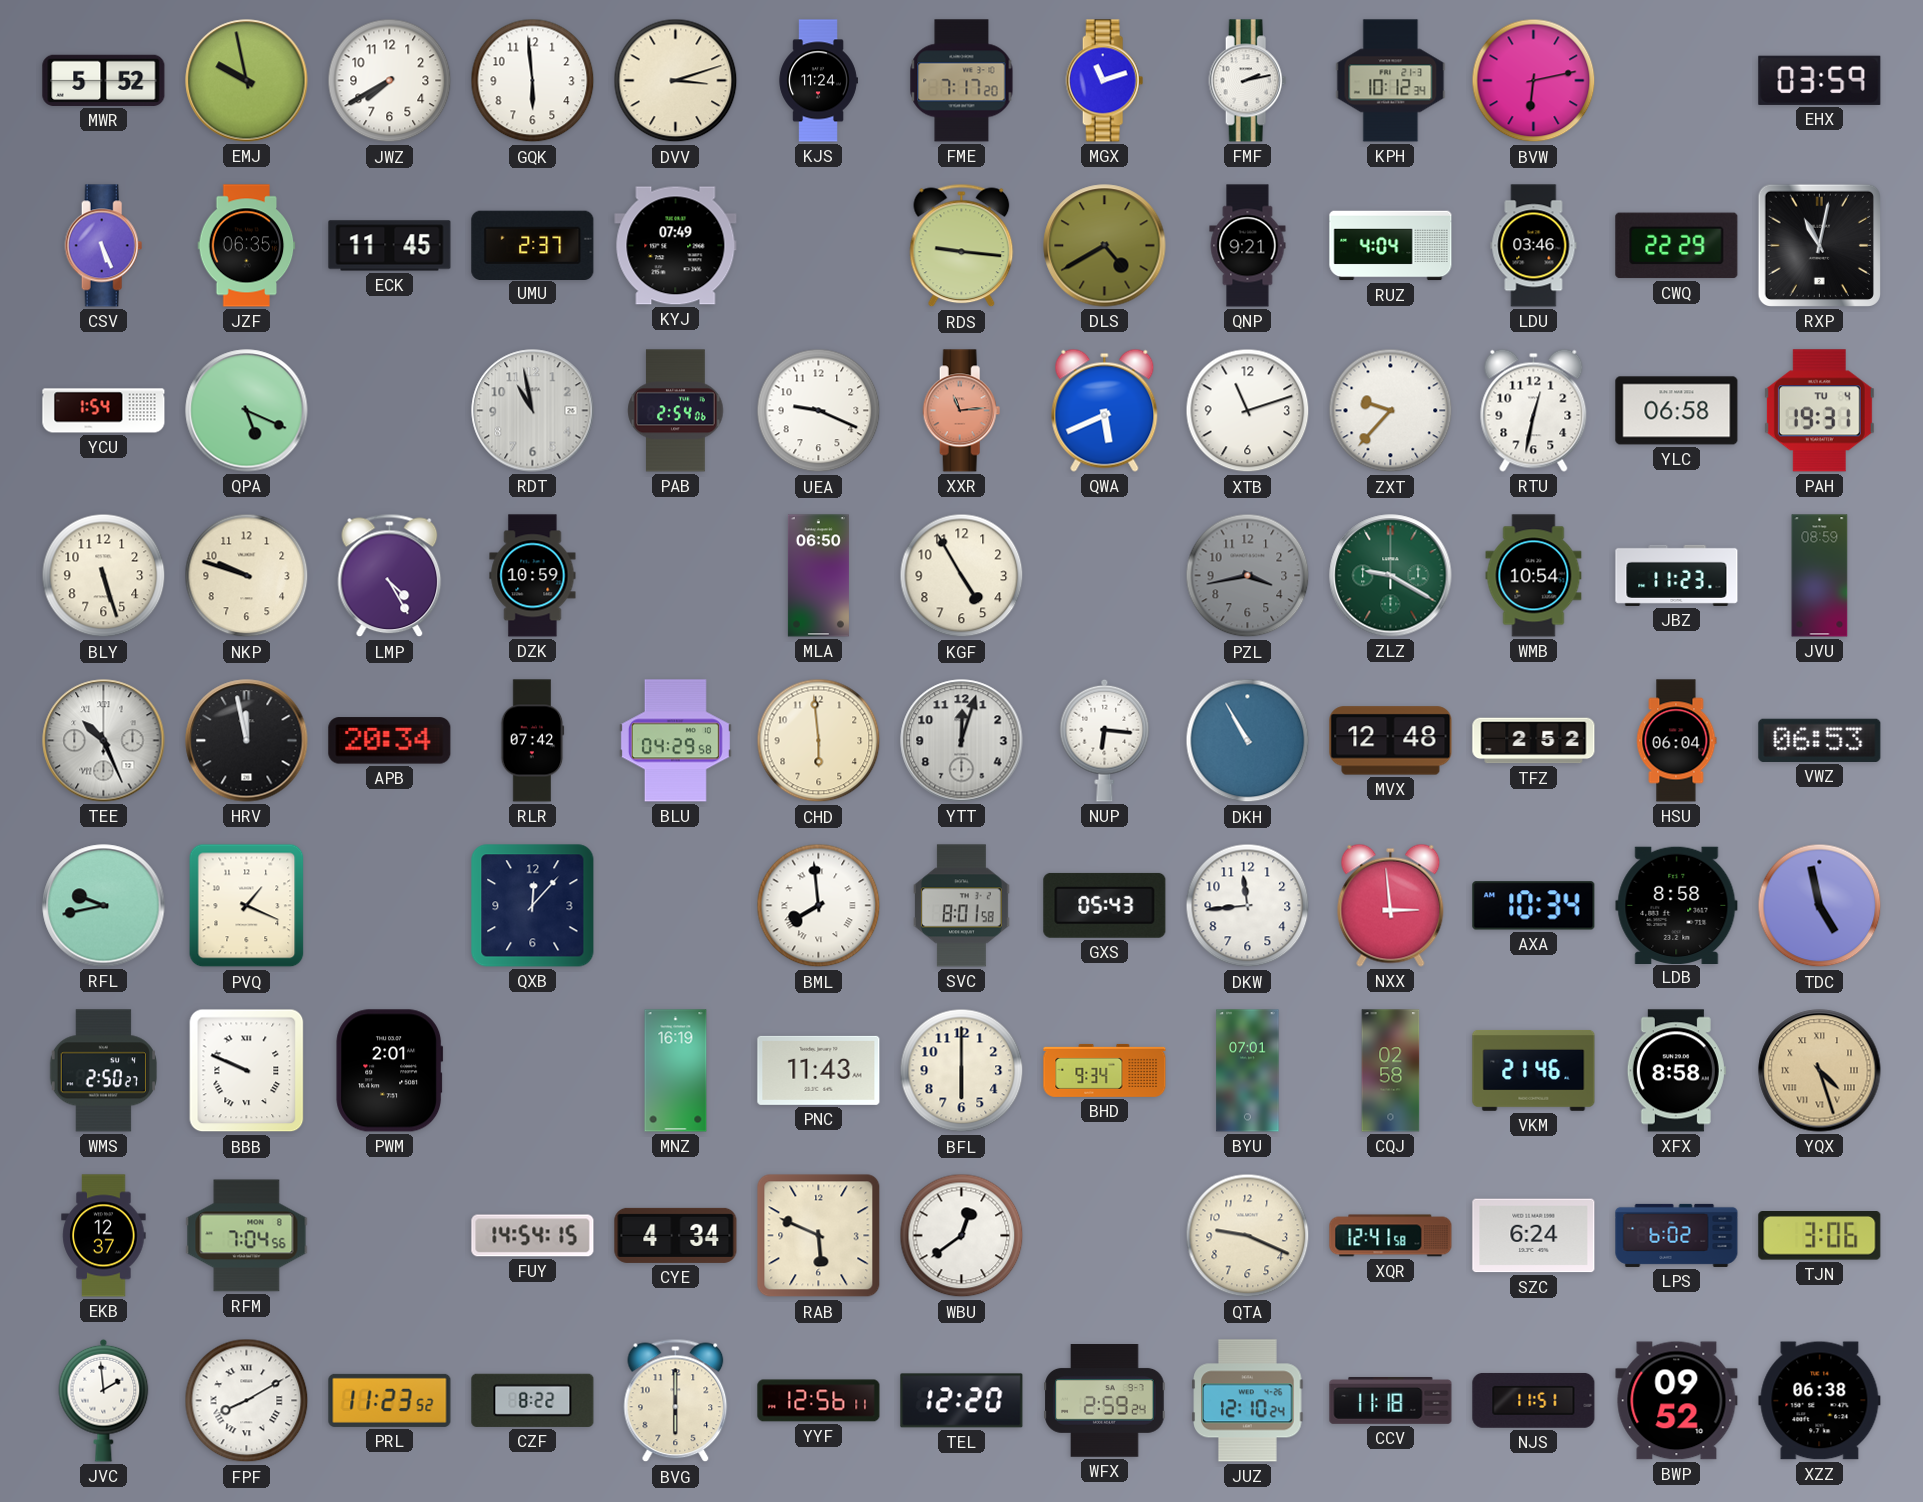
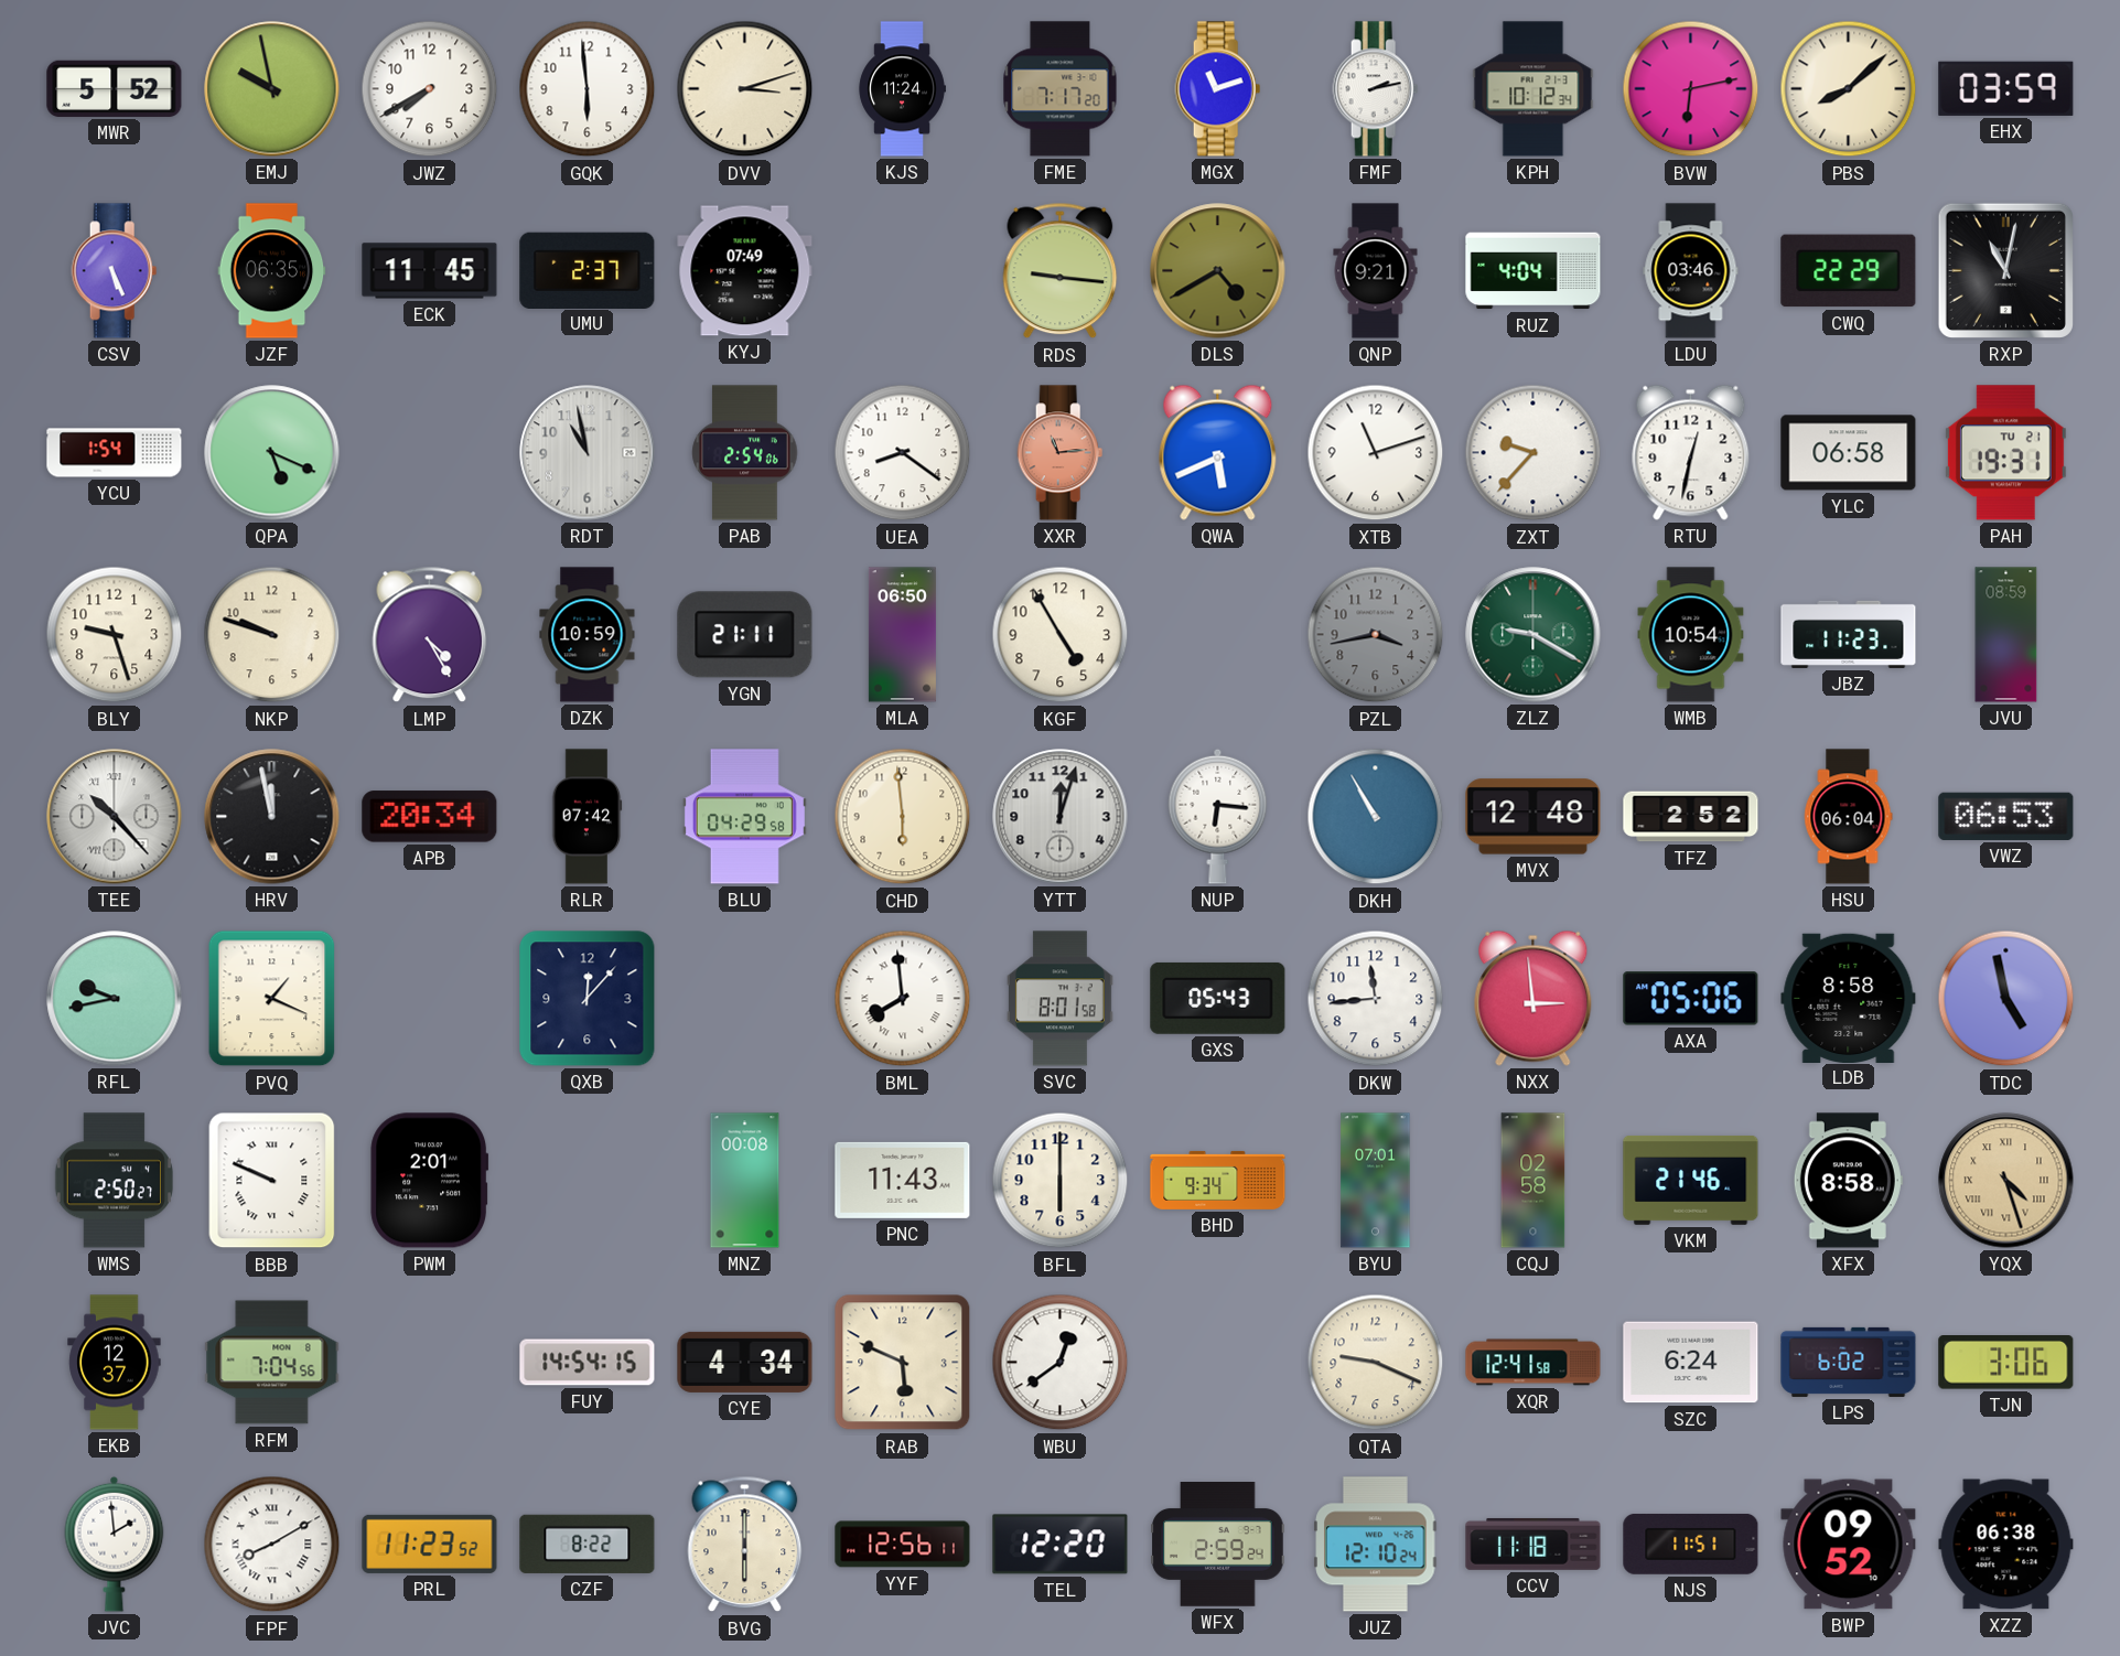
PBS: none -> 8:08
UEA: 9:19 -> 8:21
PAH date: TU 4 -> TU 21
BLY: 5:27 -> 9:27
YGN: none -> 21:11
TEE: 10:26 -> 10:23
AXA: 10:34 -> 05:06
MNZ: 16:19 -> 00:08
